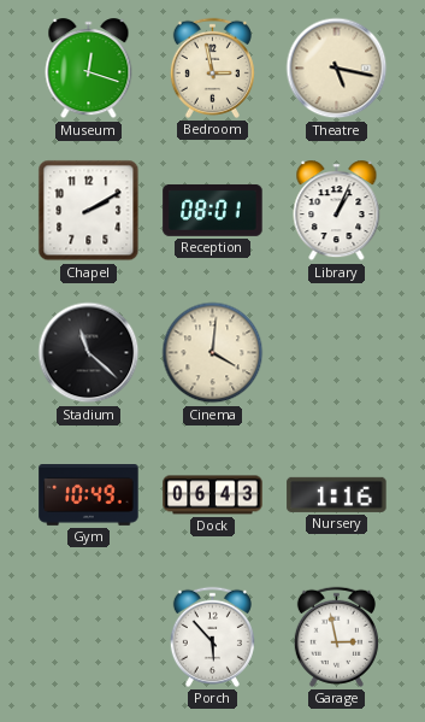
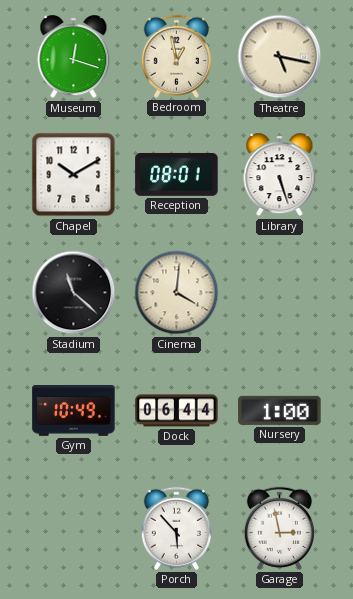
Bedroom: 2:58 -> 12:58
Chapel: 2:10 -> 10:10
Library: 1:04 -> 5:27
Dock: 06:43 -> 06:44
Nursery: 1:16 -> 1:00
